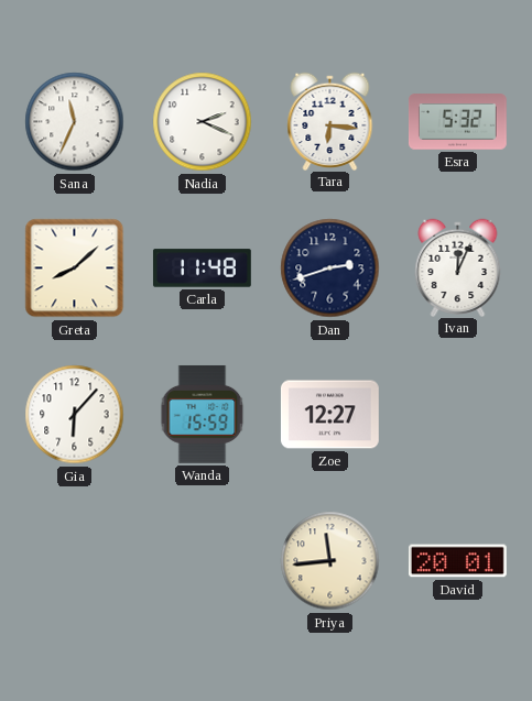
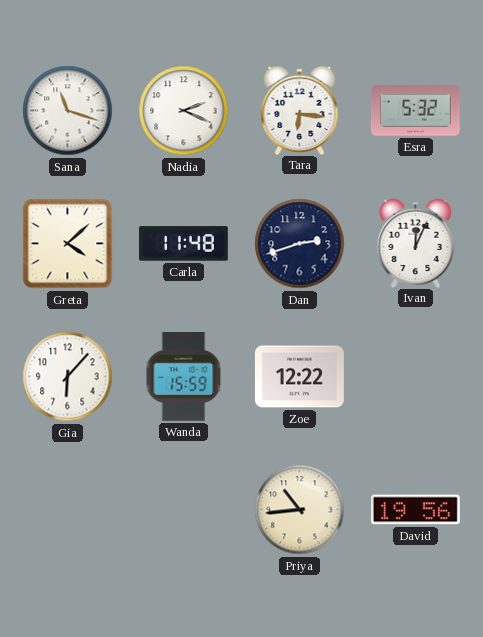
Sana: 11:34 -> 11:18
Greta: 8:08 -> 4:08
Zoe: 12:27 -> 12:22
Priya: 11:44 -> 10:44
David: 20:01 -> 19:56
